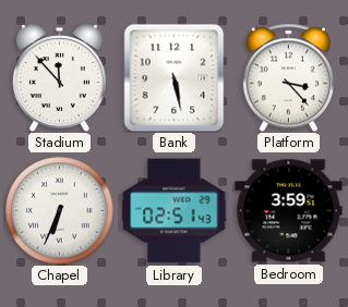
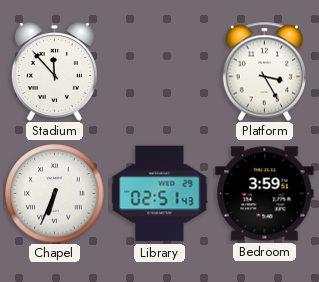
Bank: 5:28 -> none
Platform: 3:23 -> 3:25
